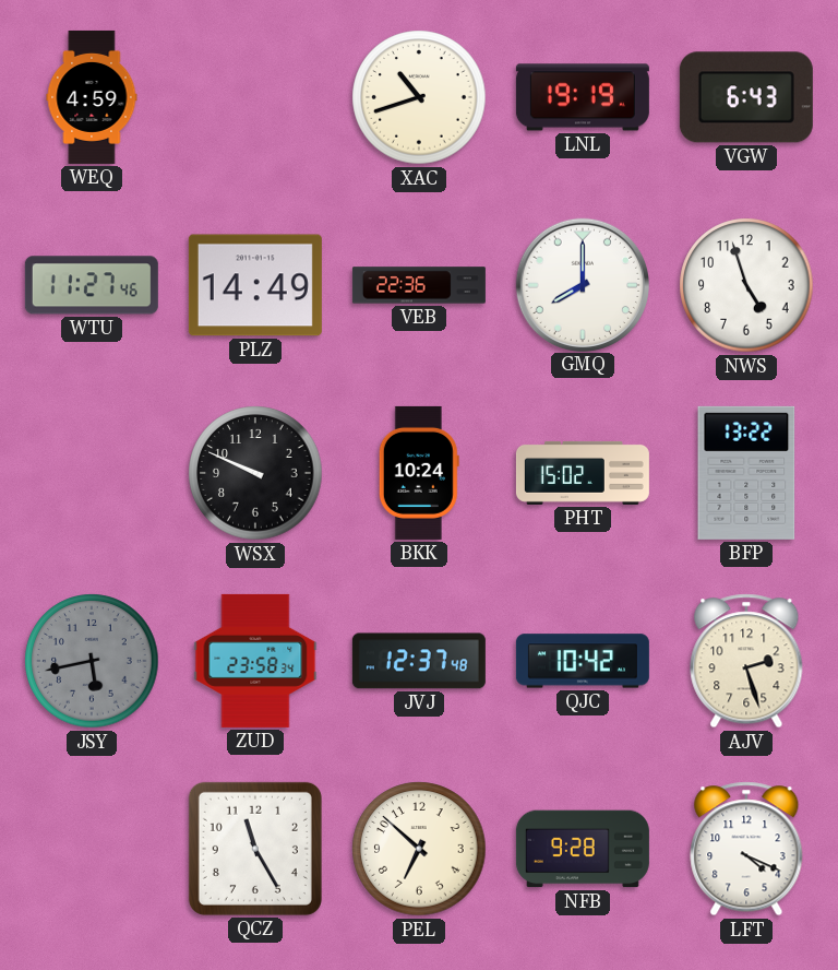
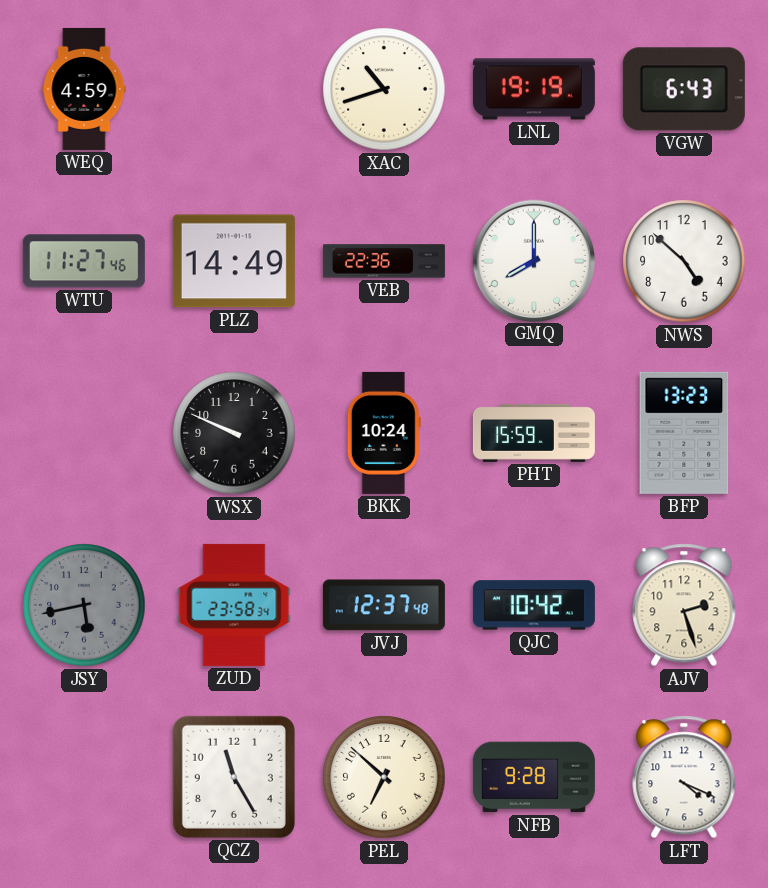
NWS: 4:57 -> 4:52
PHT: 15:02 -> 15:59
BFP: 13:22 -> 13:23
